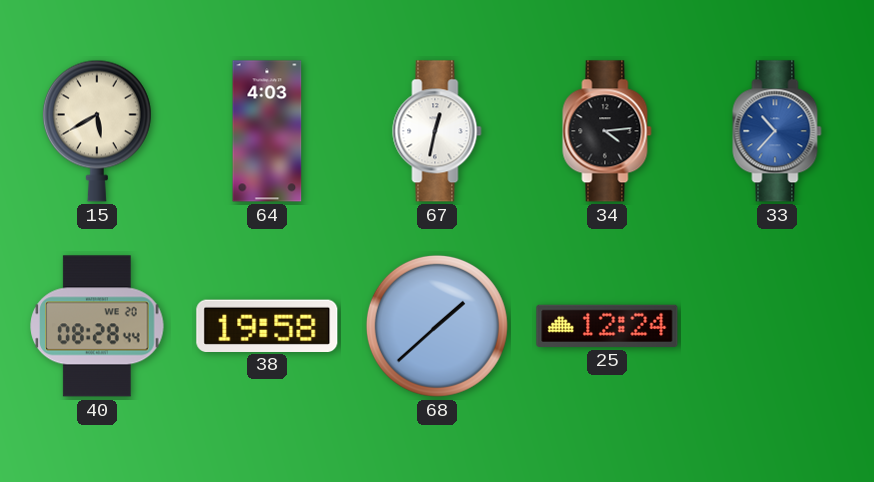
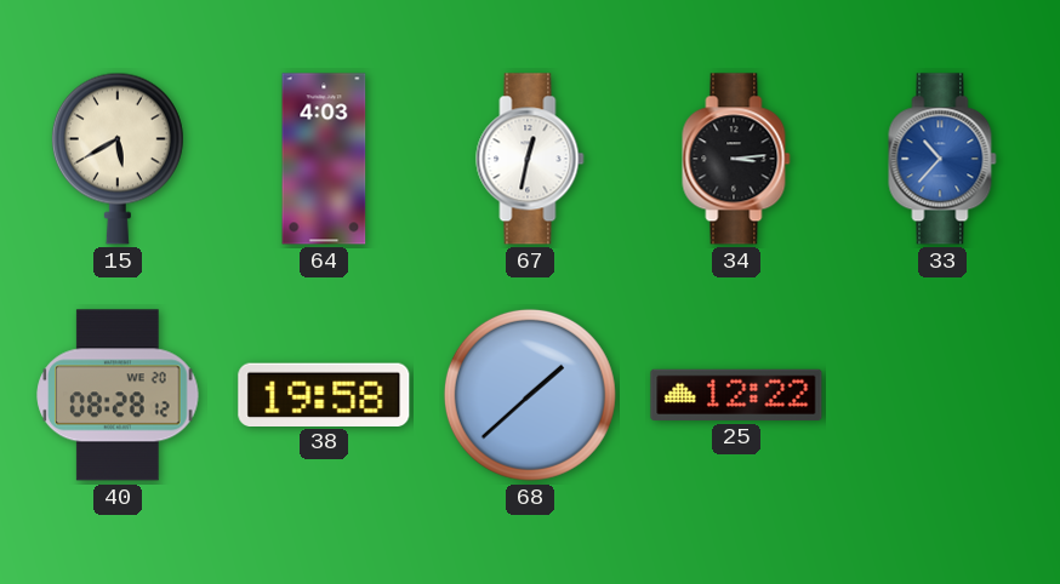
34: 4:14 -> 3:14
40: 08:28:44 -> 08:28:12
25: 12:24 -> 12:22
